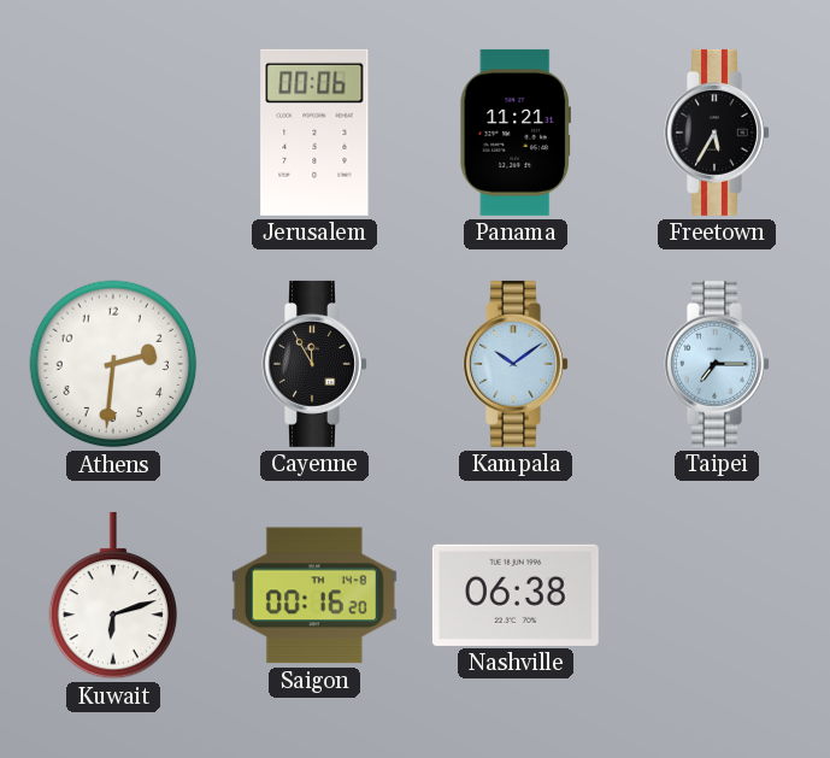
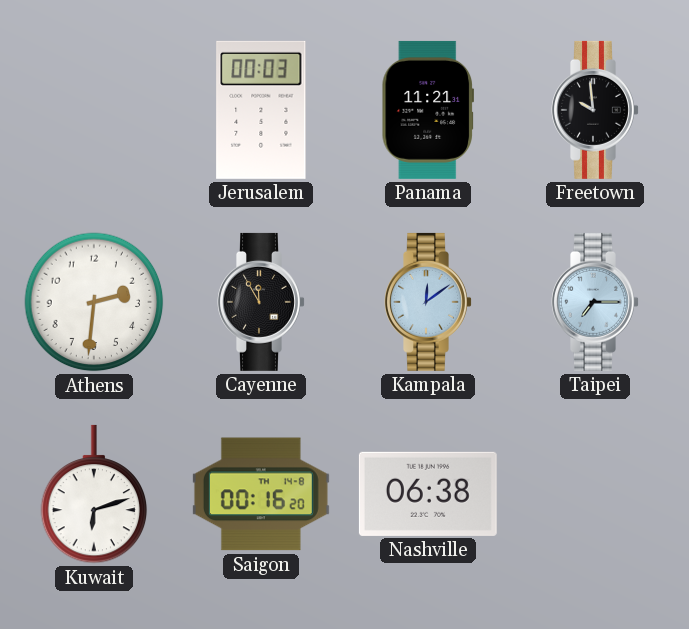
Jerusalem: 00:06 -> 00:03
Freetown: 5:35 -> 9:59
Kampala: 10:09 -> 12:09
